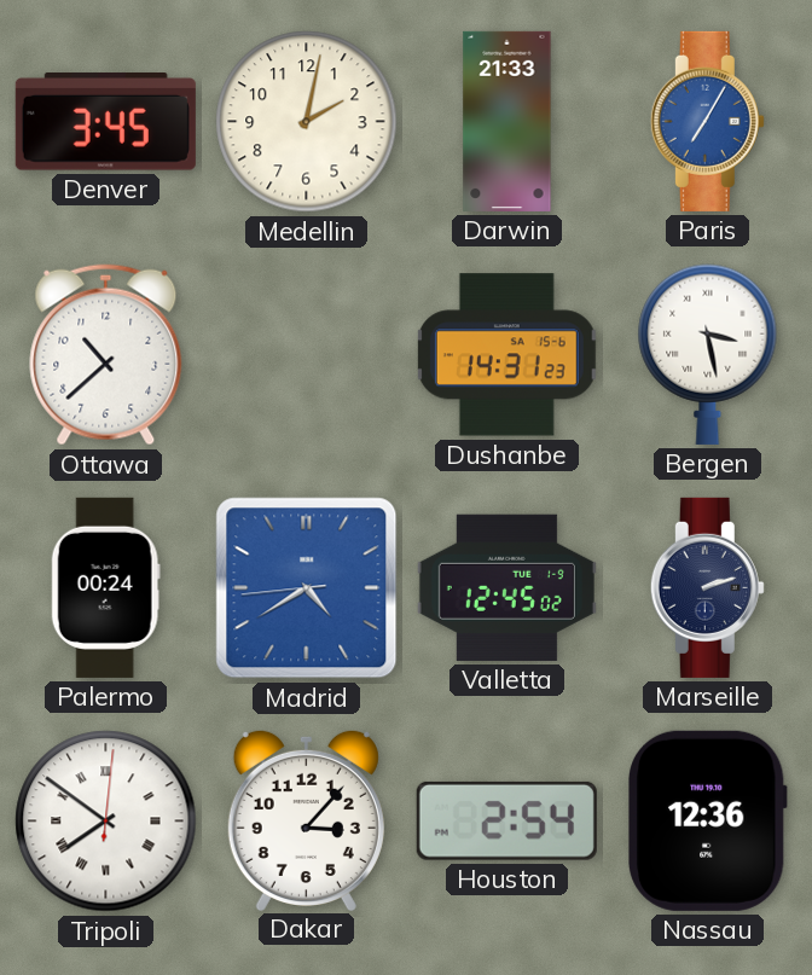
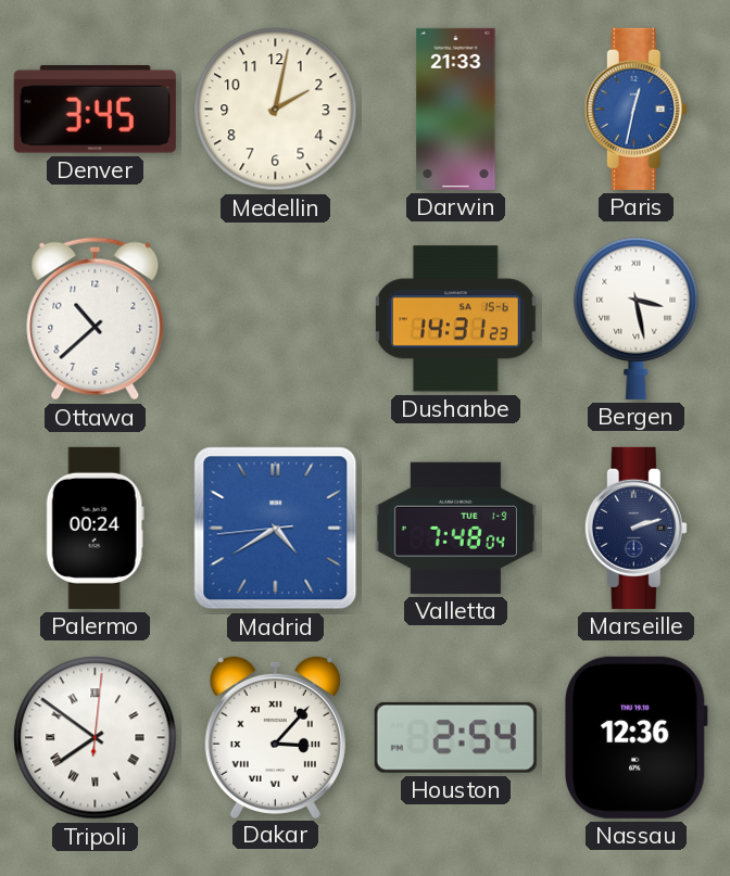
Paris: 7:05 -> 12:32
Valletta: 12:45 -> 7:48
Dakar numerals: Arabic -> Roman
